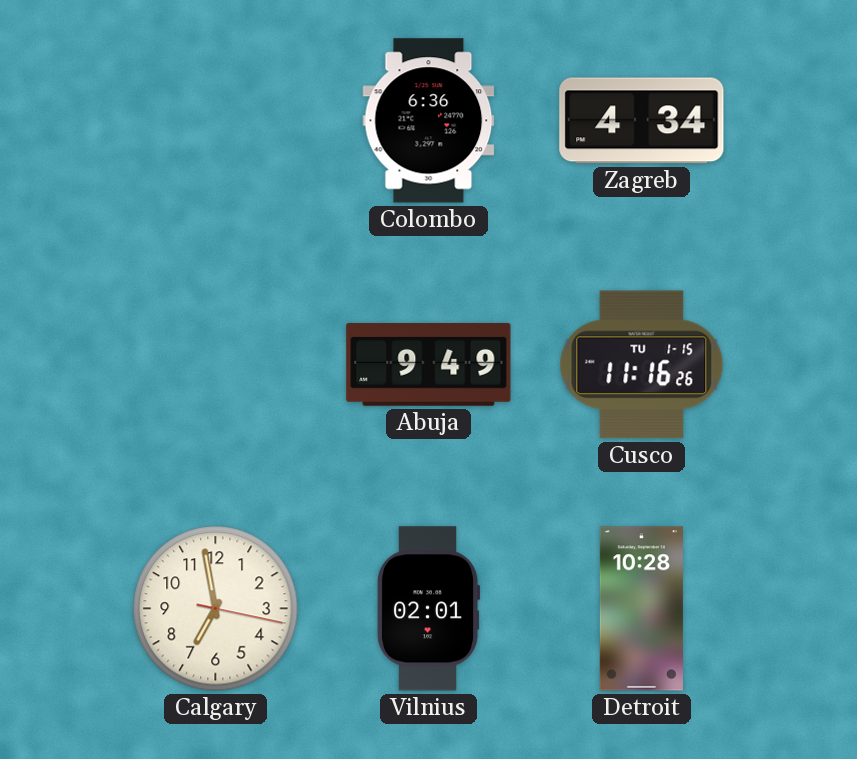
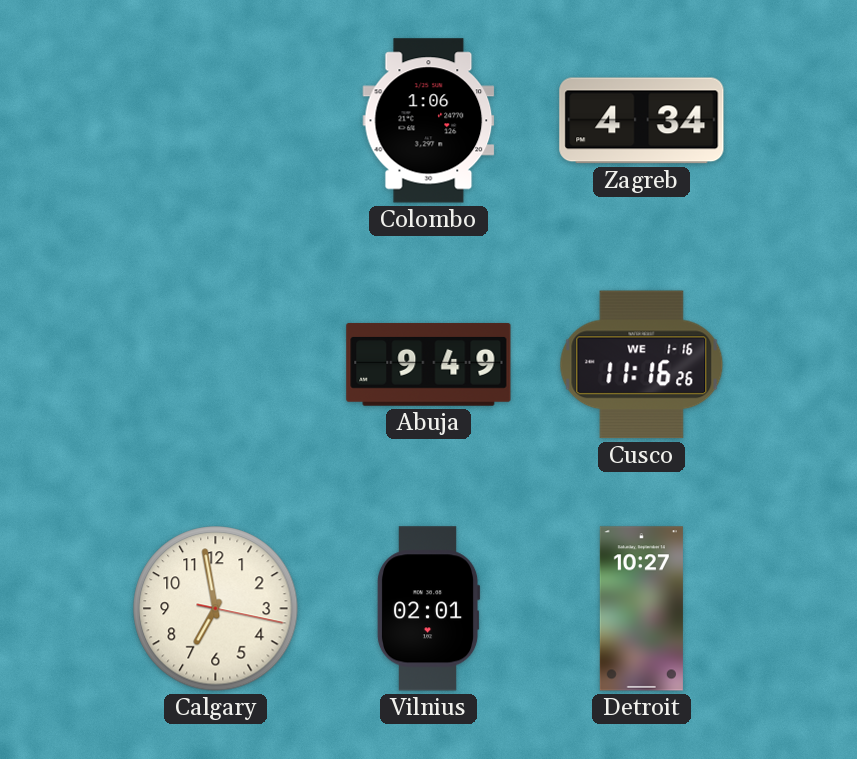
Colombo: 6:36 -> 1:06
Cusco date: TU 1-15 -> WE 1-16
Detroit: 10:28 -> 10:27
